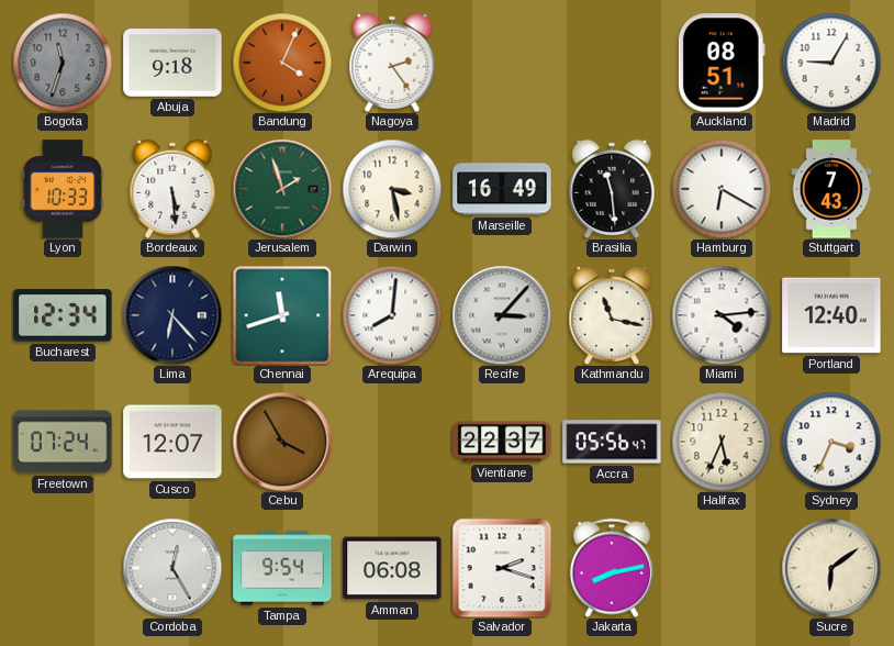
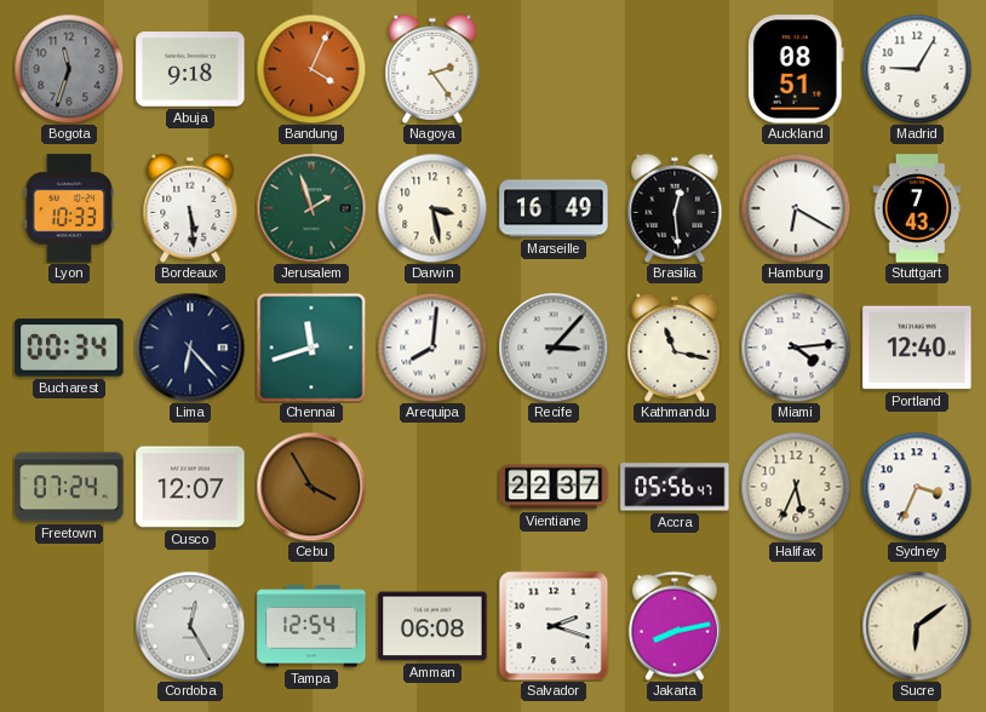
Brasilia: 11:29 -> 12:29
Bucharest: 12:34 -> 00:34
Tampa: 9:54 -> 12:54
